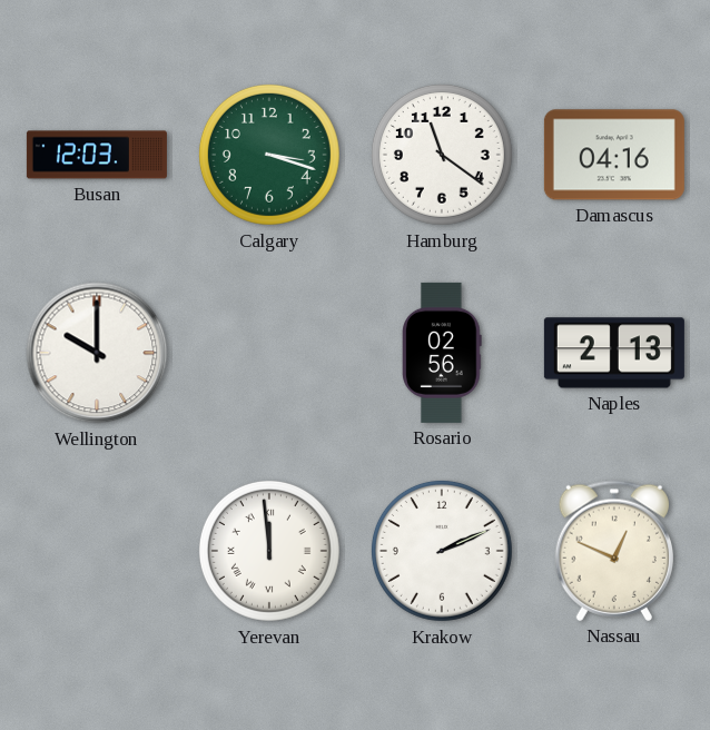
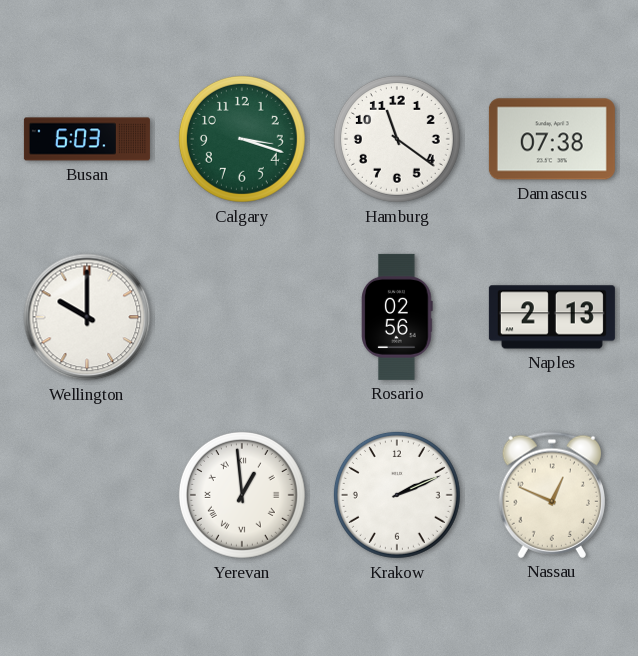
Busan: 12:03 -> 6:03
Damascus: 04:16 -> 07:38
Yerevan: 11:59 -> 12:59
